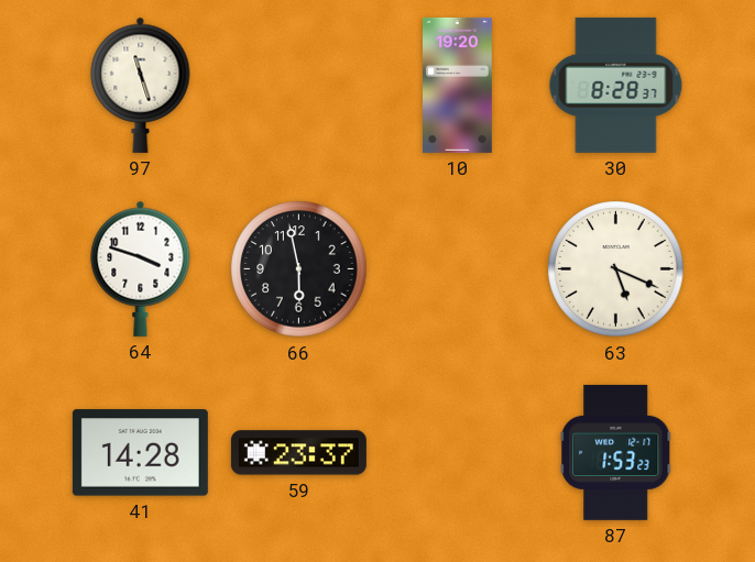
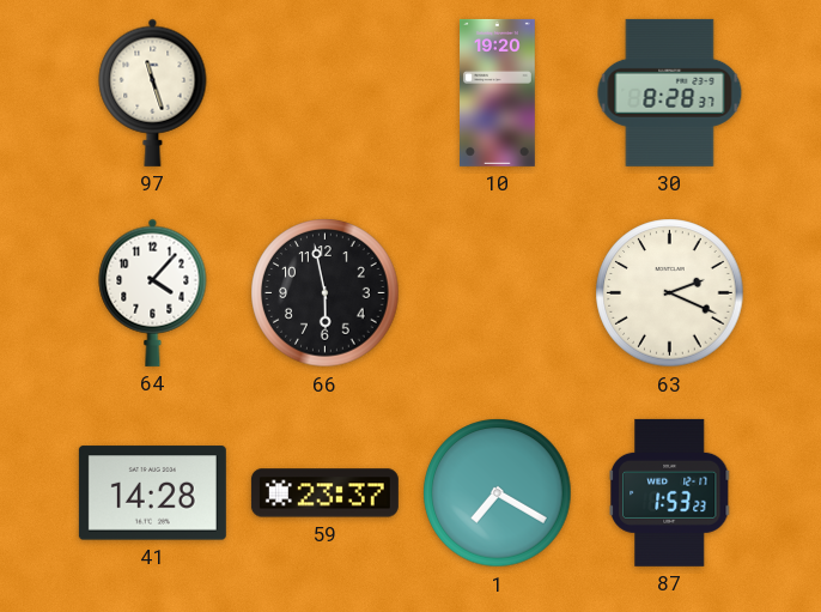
64: 3:48 -> 4:07
63: 5:19 -> 2:19
1: none -> 7:20
